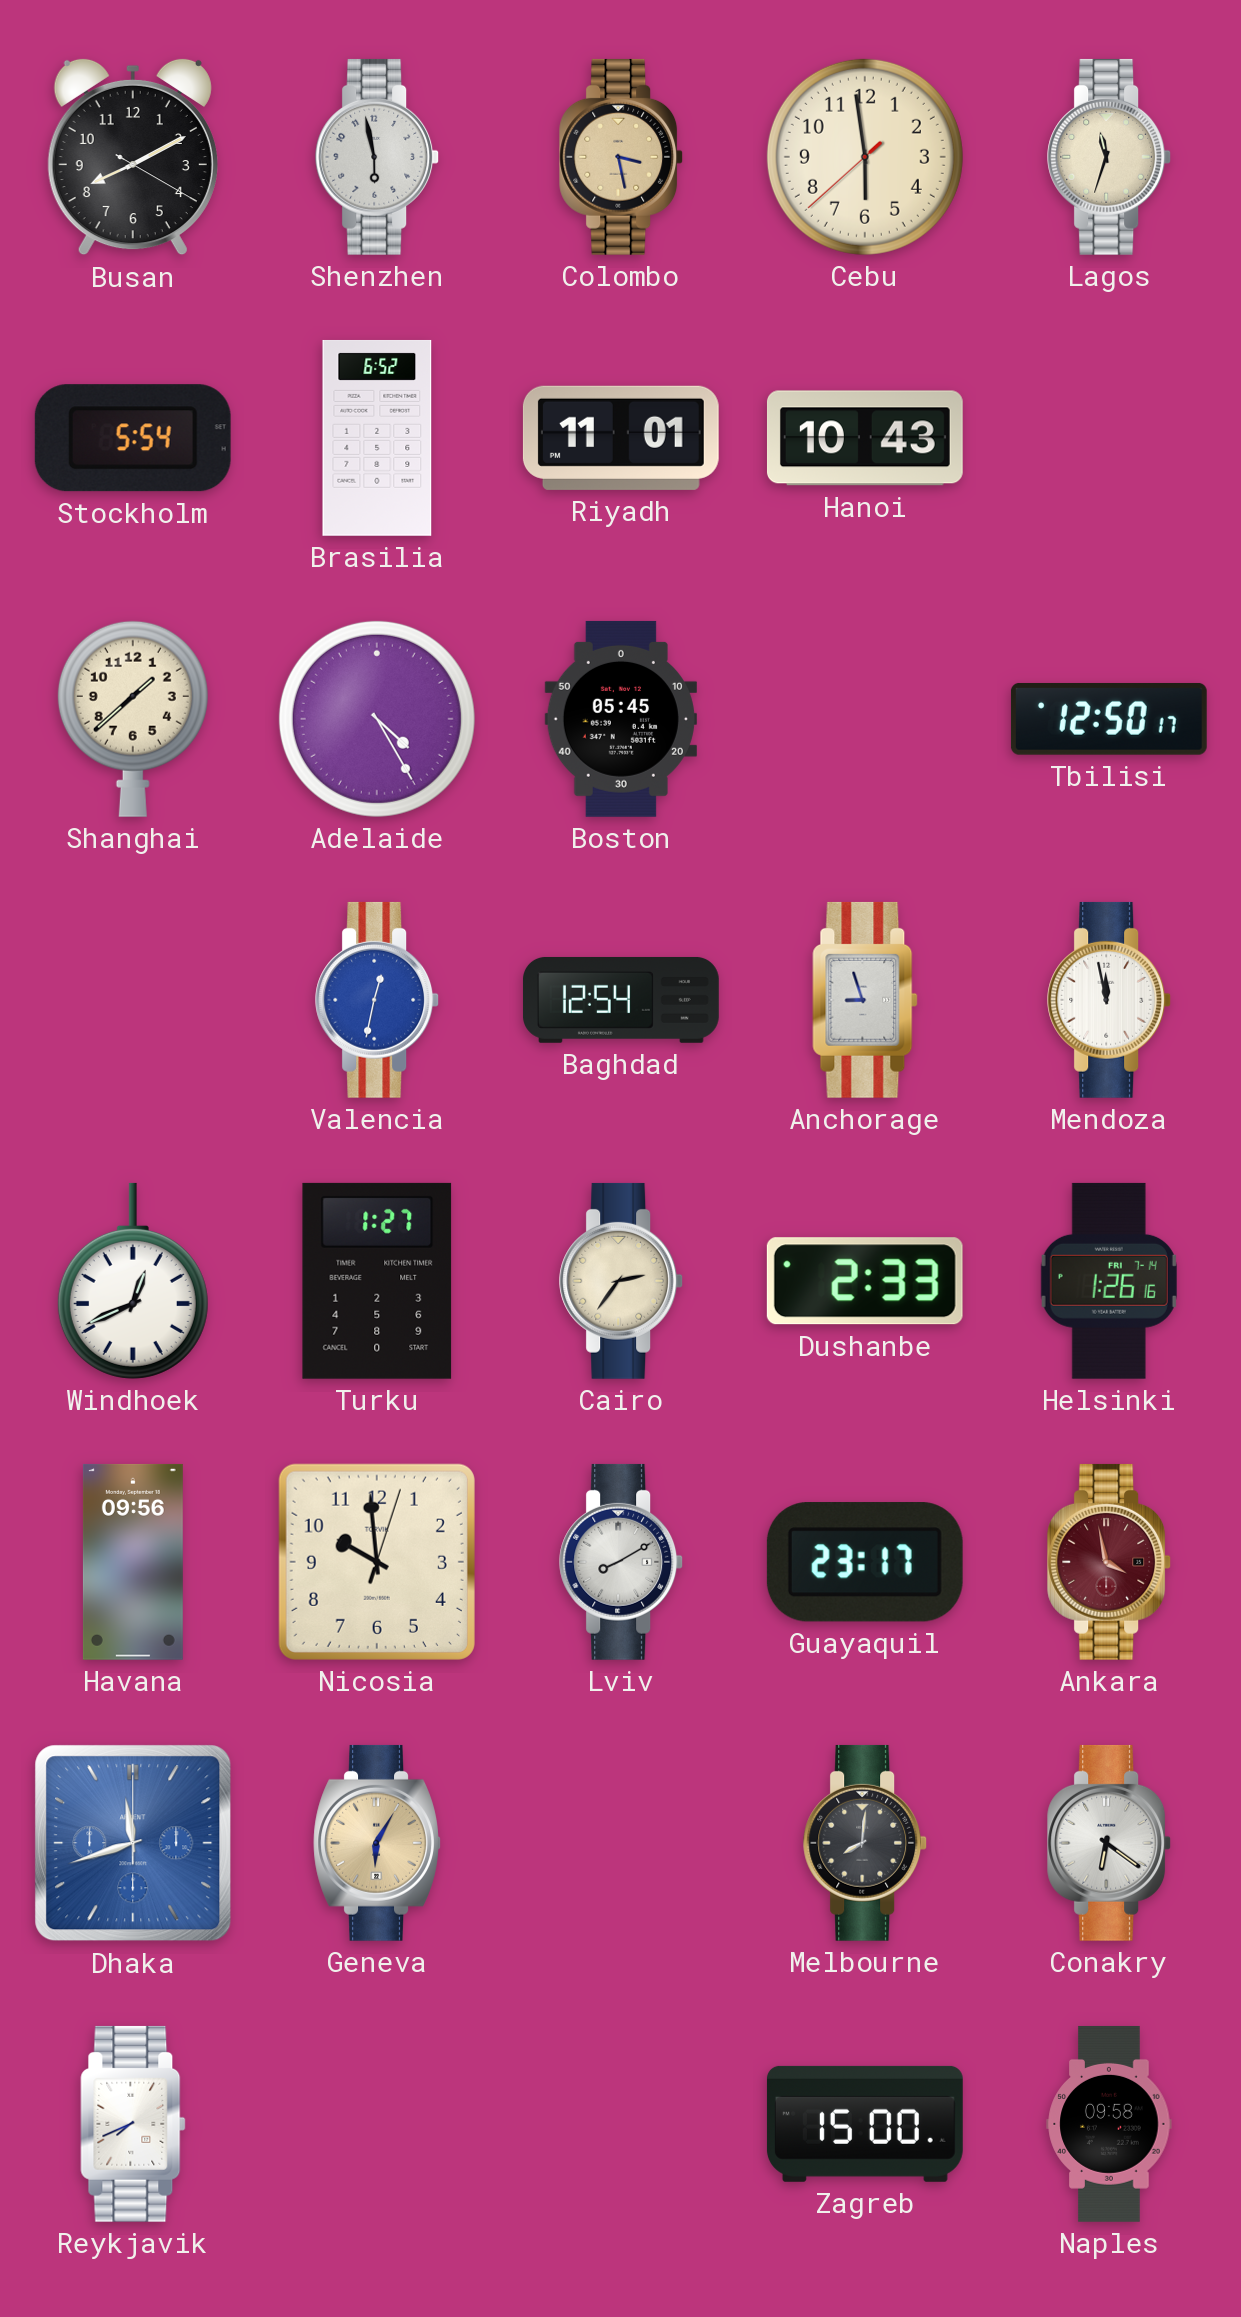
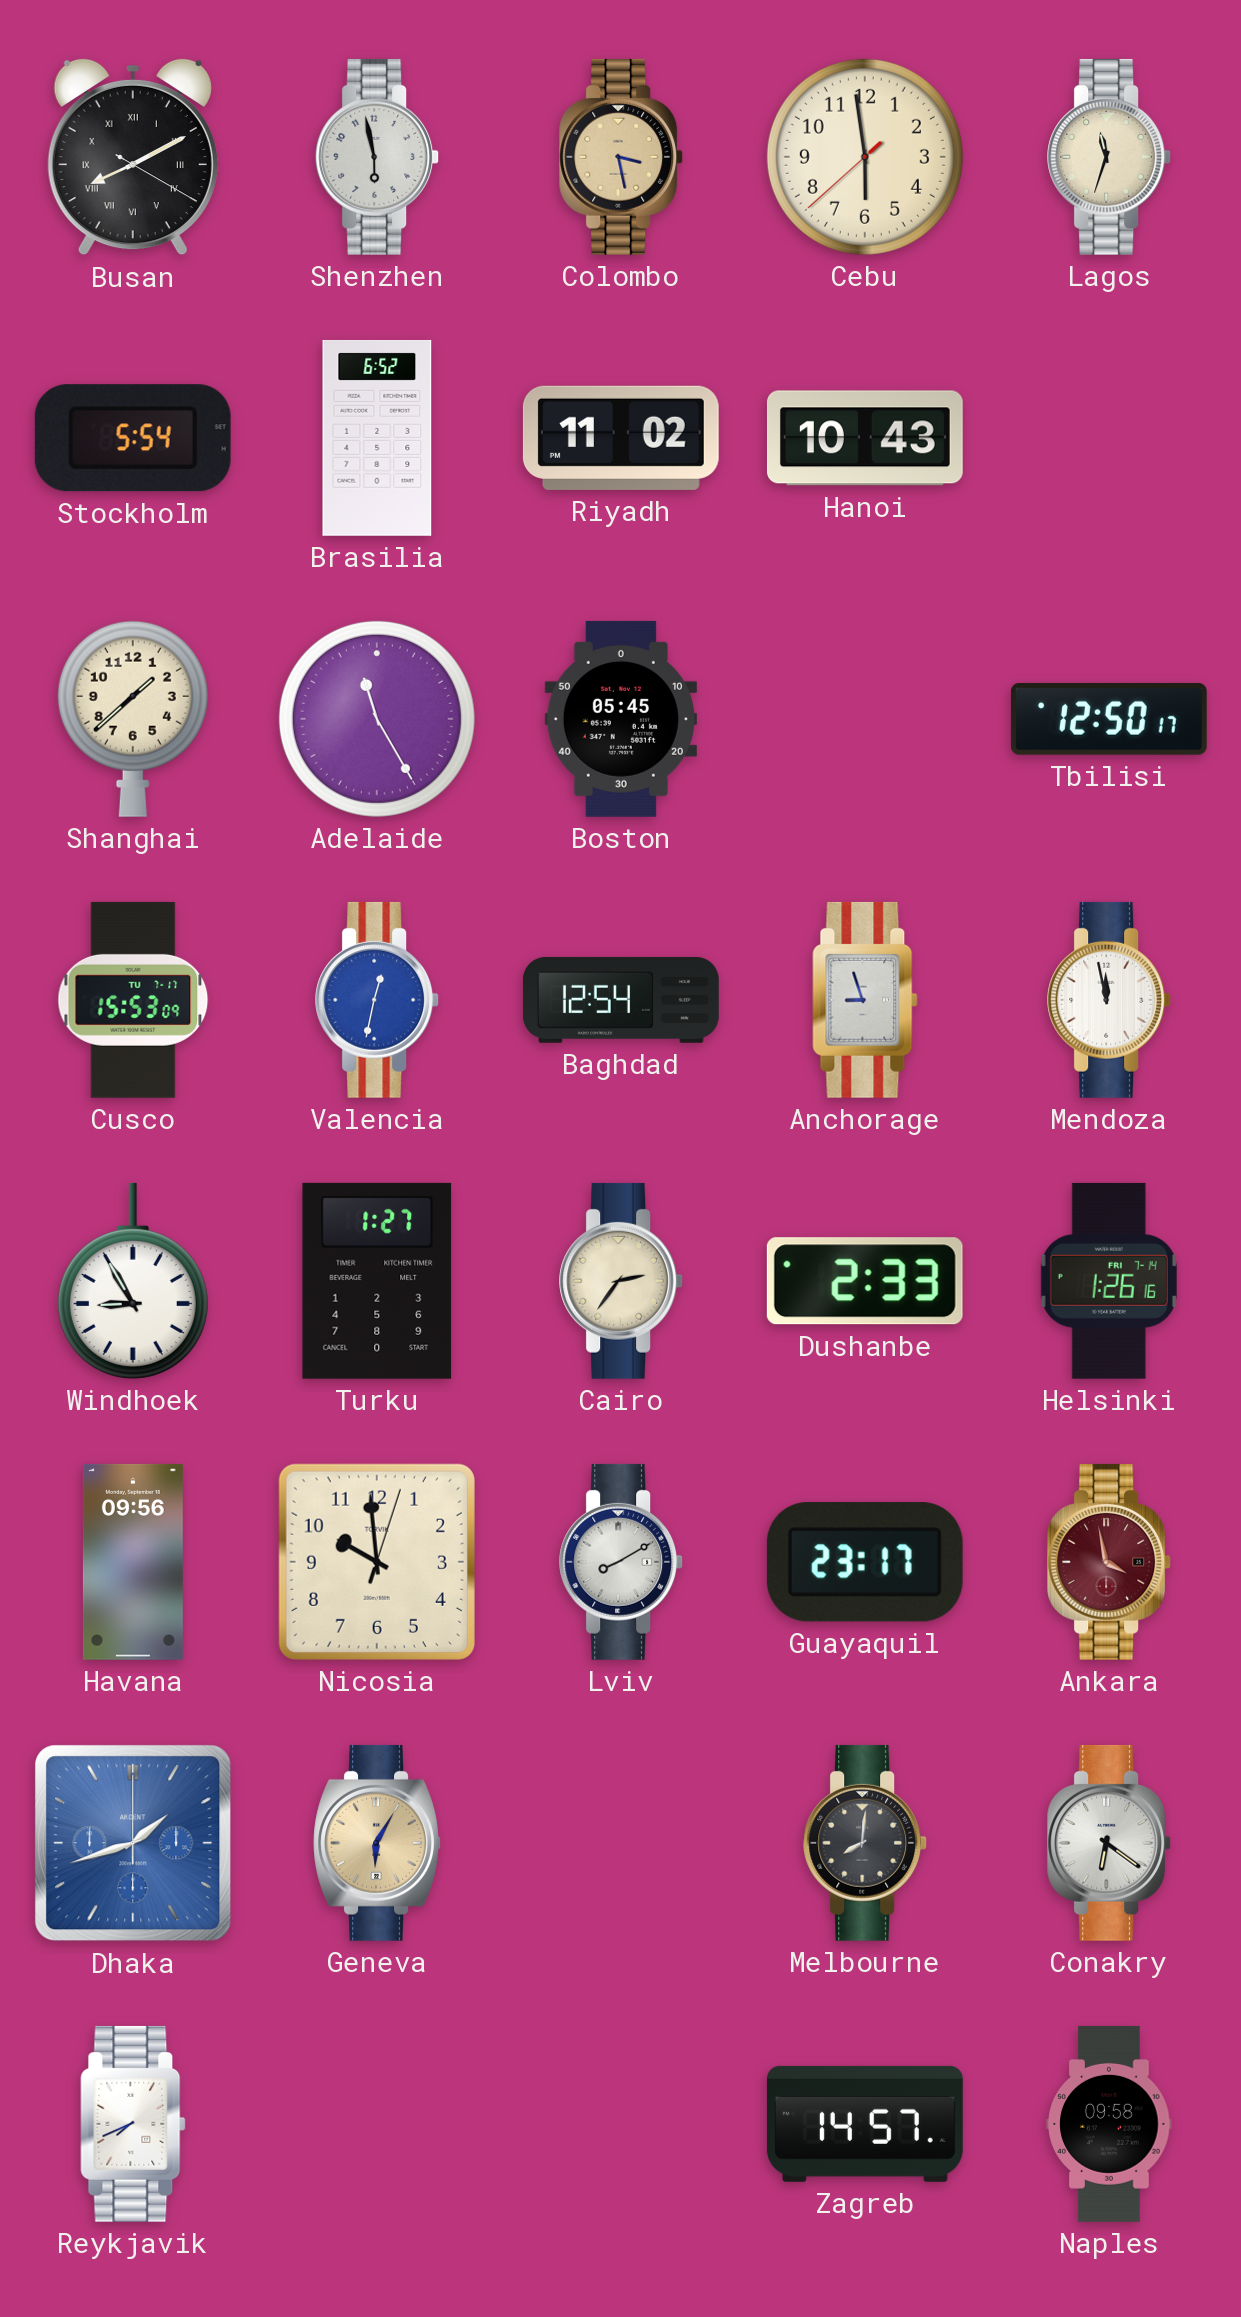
Busan numerals: Arabic -> Roman
Riyadh: 11:01 -> 11:02
Adelaide: 4:25 -> 11:25
Cusco: none -> 15:53
Windhoek: 12:41 -> 8:55
Dhaka: 11:42 -> 1:42
Zagreb: 15:00 -> 14:57
